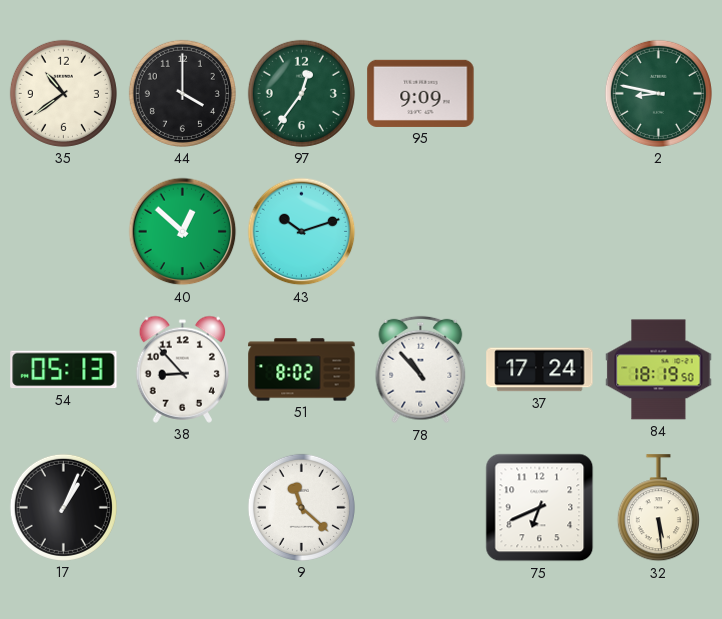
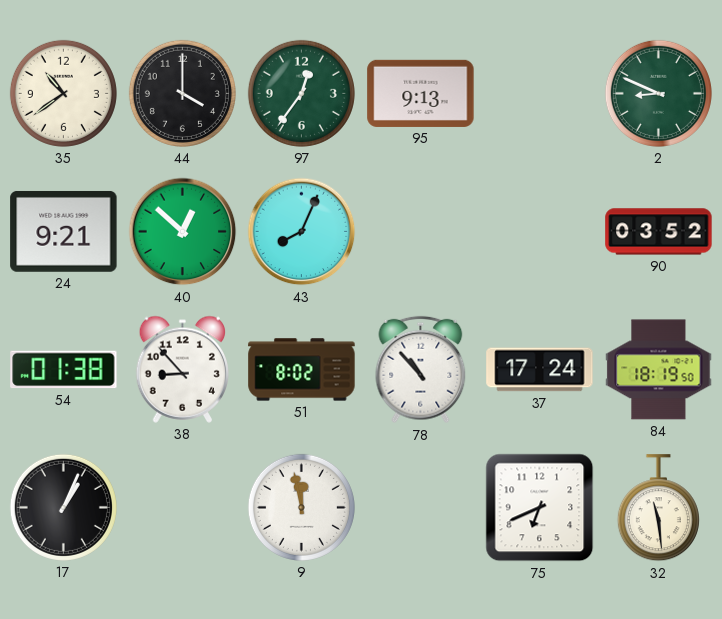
95: 9:09 -> 9:13
2: 8:47 -> 8:49
24: none -> 9:21
43: 10:12 -> 8:04
90: none -> 03:52
54: 05:13 -> 01:38
9: 11:22 -> 11:58
32: 5:29 -> 11:29
